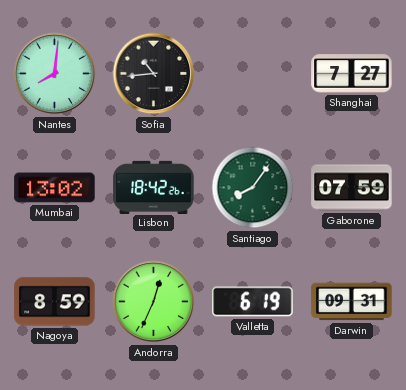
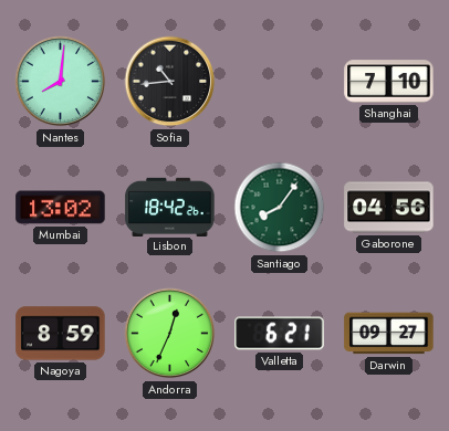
Shanghai: 7:27 -> 7:10
Gaborone: 07:59 -> 04:56
Valletta: 6:19 -> 6:21
Darwin: 09:31 -> 09:27
